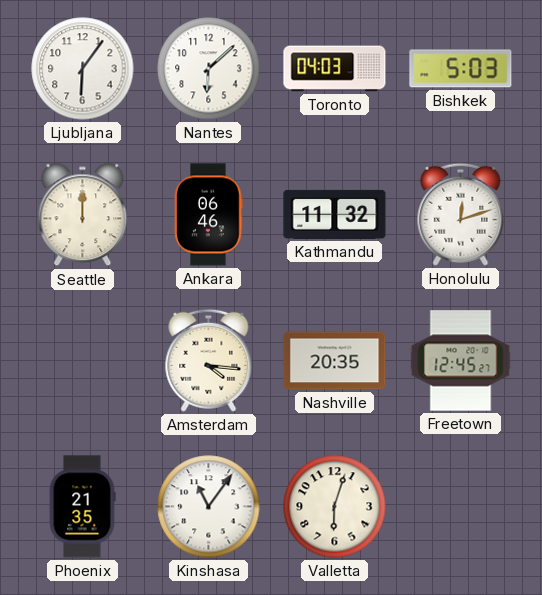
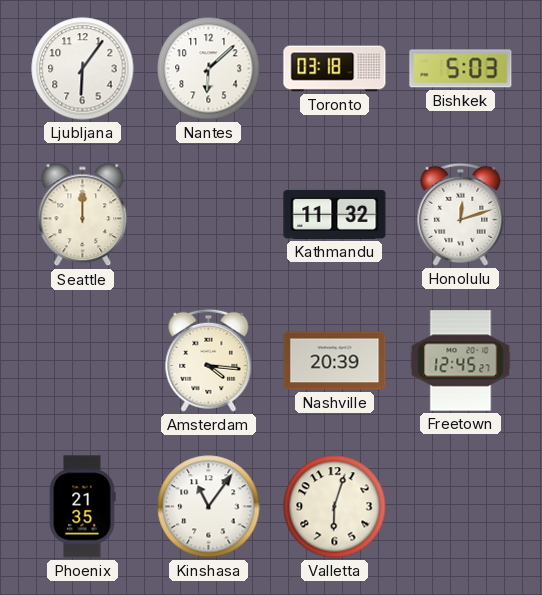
Toronto: 04:03 -> 03:18
Ankara: 06:46 -> none
Nashville: 20:35 -> 20:39
